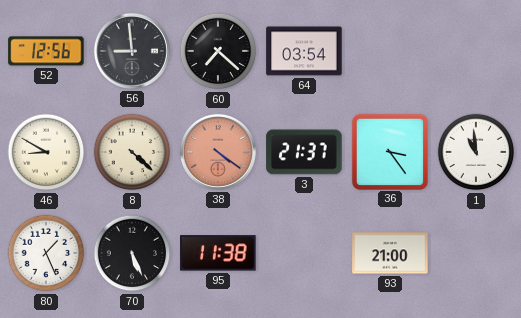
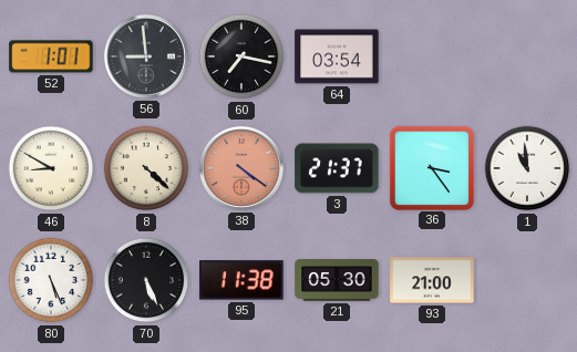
52: 12:56 -> 1:01
60: 7:22 -> 7:17
80: 1:26 -> 5:26
21: none -> 05:30
